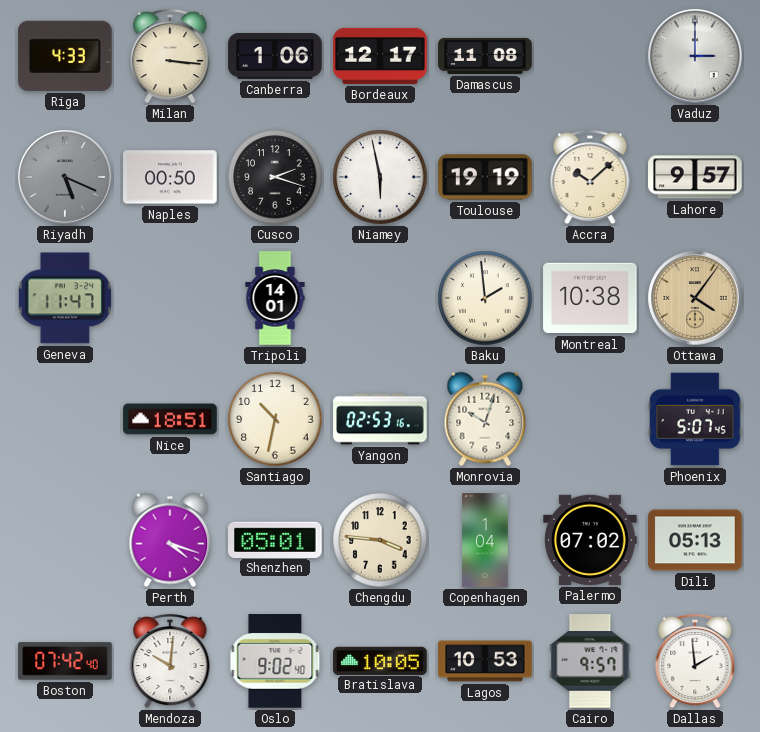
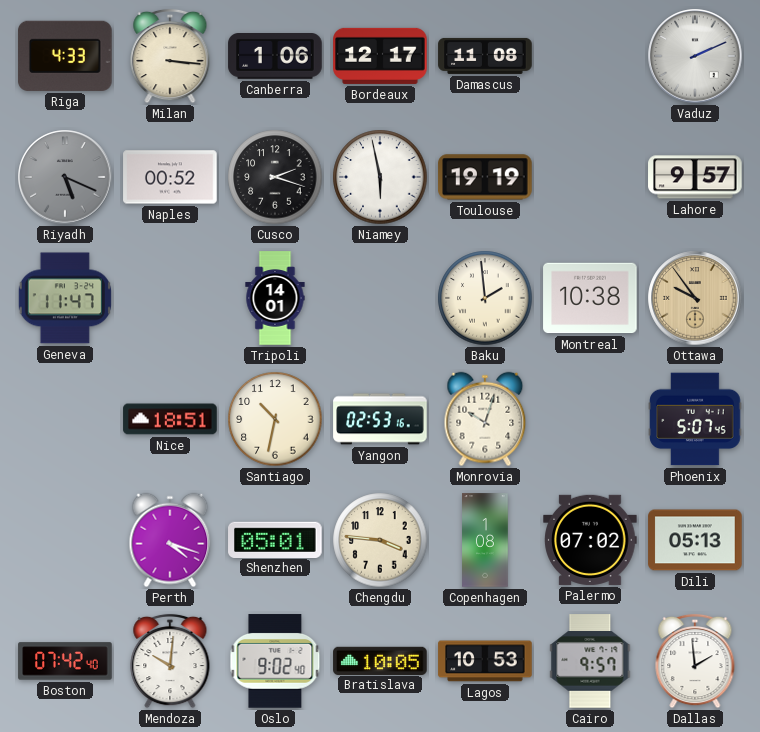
Vaduz: 3:00 -> 2:11
Naples: 00:50 -> 00:52
Accra: 10:08 -> none
Ottawa: 4:06 -> 9:54
Copenhagen: 1:04 -> 1:08
